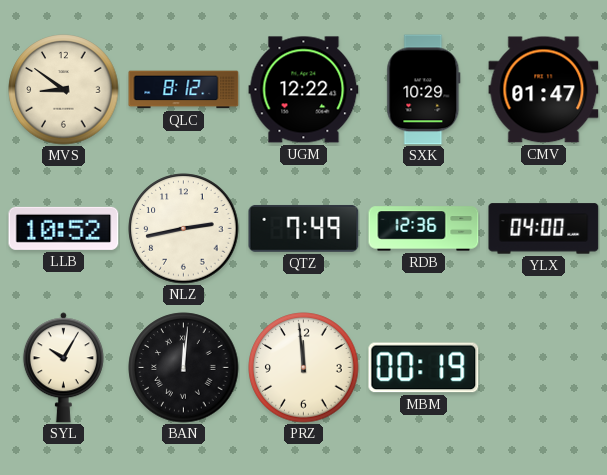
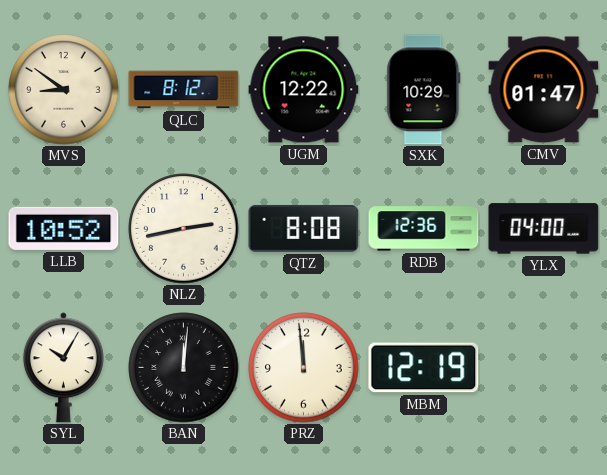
QTZ: 7:49 -> 8:08
MBM: 00:19 -> 12:19
